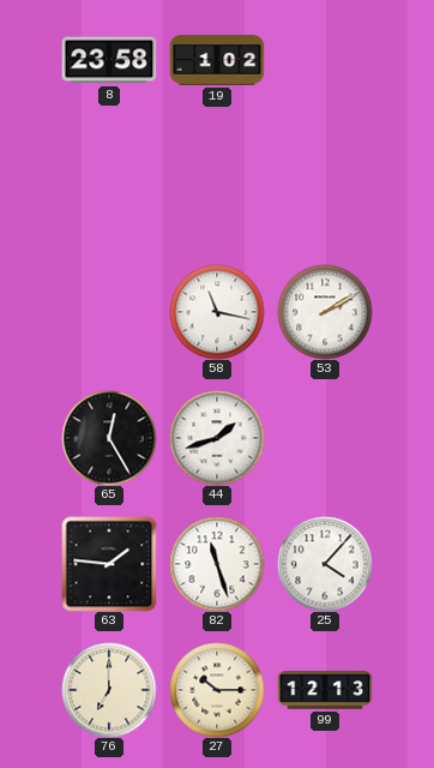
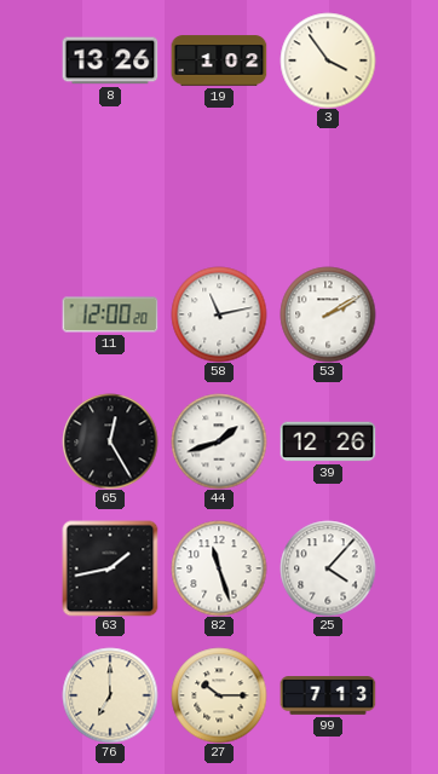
8: 23:58 -> 13:26
3: none -> 3:54
11: none -> 12:00
58: 11:17 -> 11:13
39: none -> 12:26
63: 1:46 -> 1:43
99: 12:13 -> 7:13
